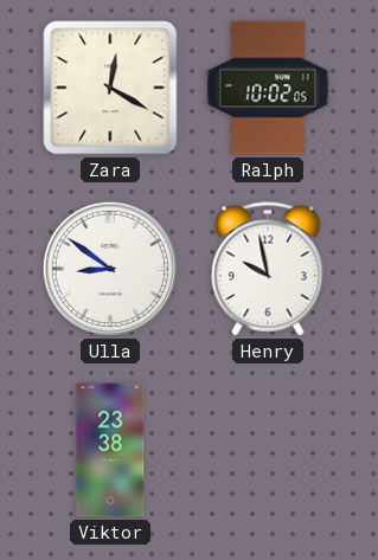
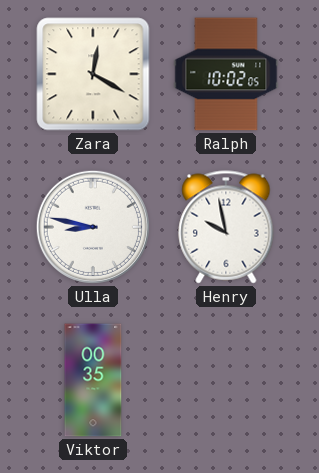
Ulla: 8:51 -> 8:47
Viktor: 23:38 -> 00:35
